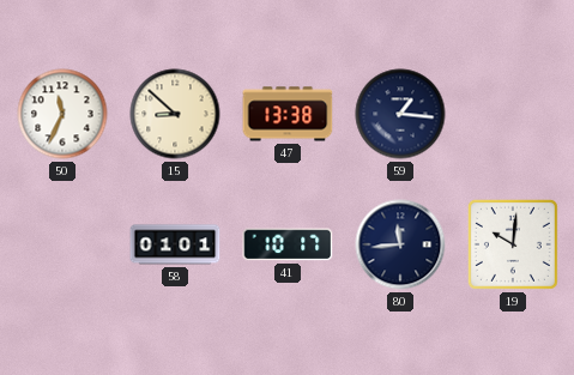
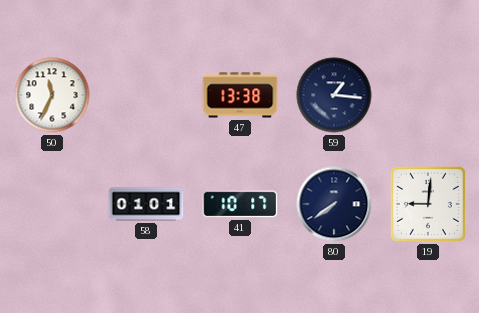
15: 8:52 -> none
80: 11:44 -> 7:39
19: 10:01 -> 9:01
